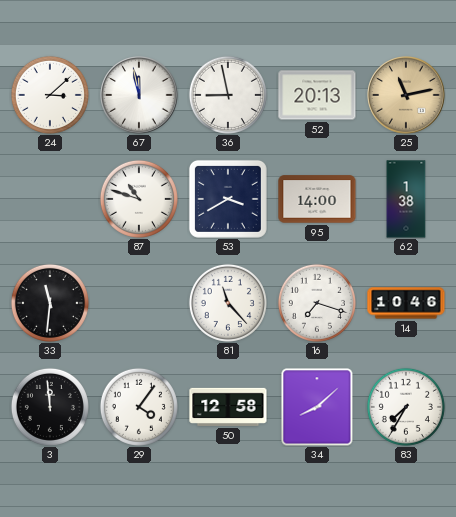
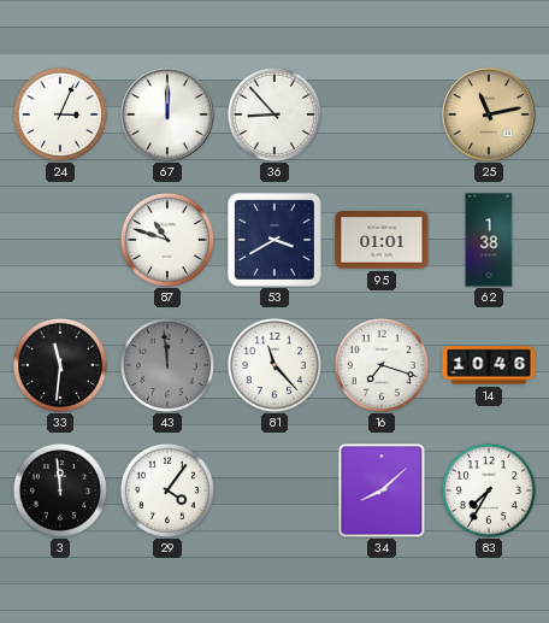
24: 3:08 -> 3:04
67: 11:58 -> 12:00
36: 8:58 -> 8:53
52: 20:13 -> none
95: 14:00 -> 01:01
43: none -> 11:59
50: 12:58 -> none
